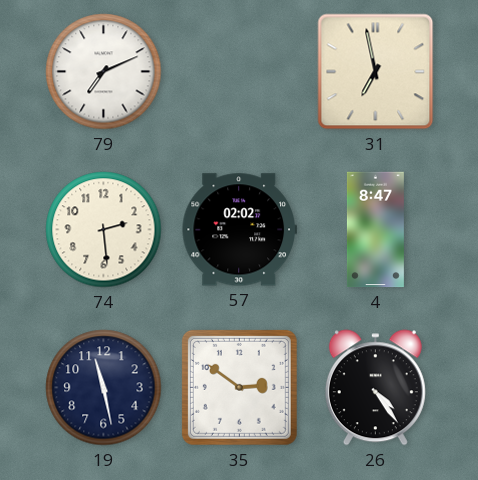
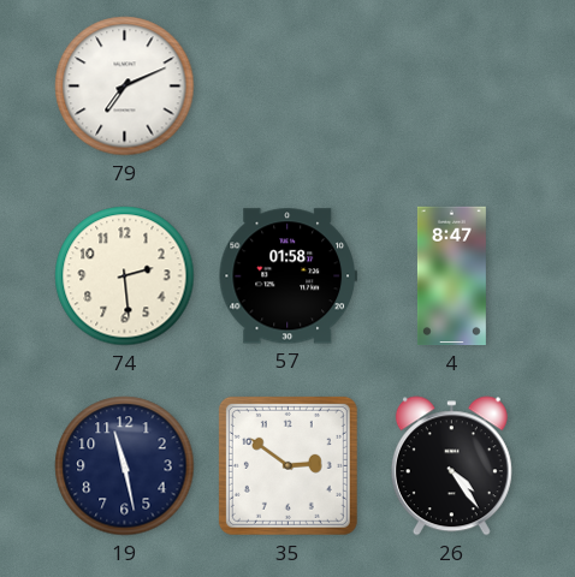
31: 6:58 -> none
57: 02:02 -> 01:58
